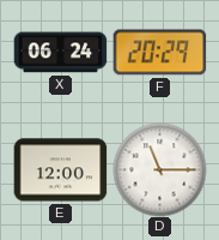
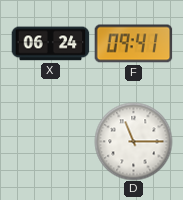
F: 20:29 -> 09:41
E: 12:00 -> none
